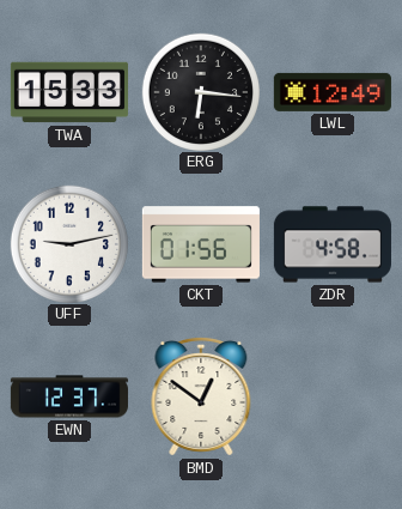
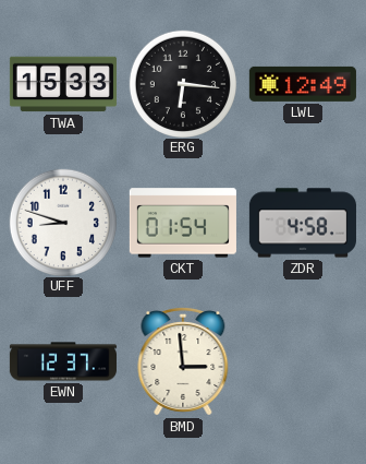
UFF: 9:13 -> 8:48
CKT: 01:56 -> 01:54
BMD: 12:51 -> 2:59
